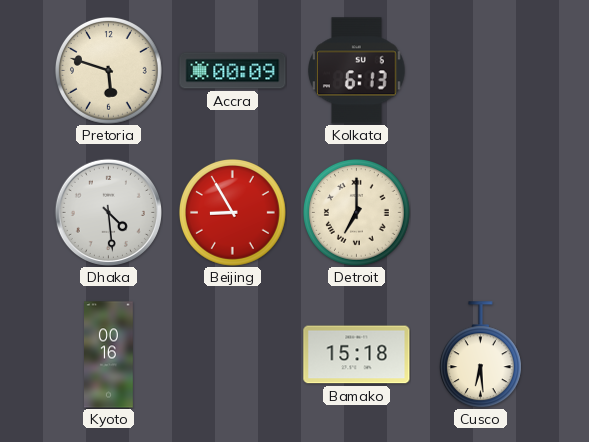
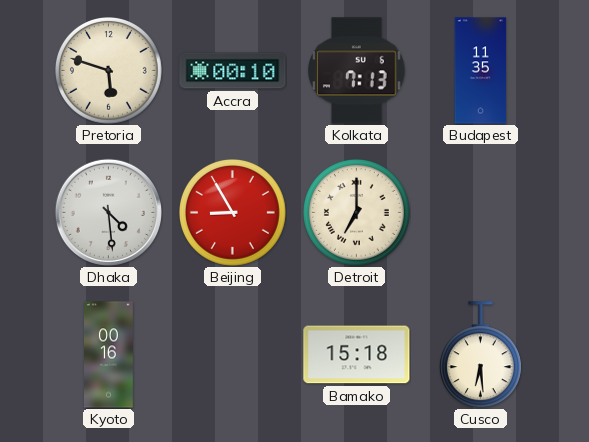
Accra: 00:09 -> 00:10
Kolkata: 6:13 -> 7:13
Budapest: none -> 11:35
